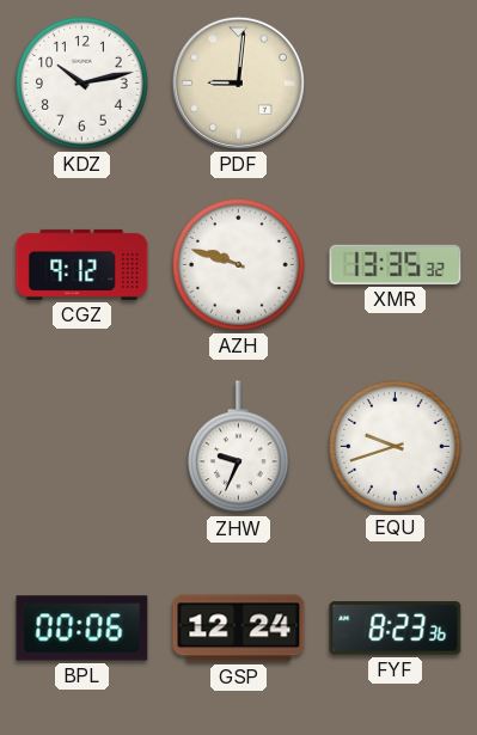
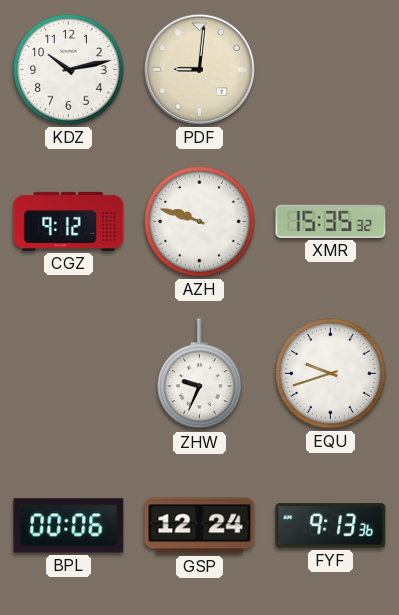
XMR: 13:35 -> 15:35
FYF: 8:23 -> 9:13
